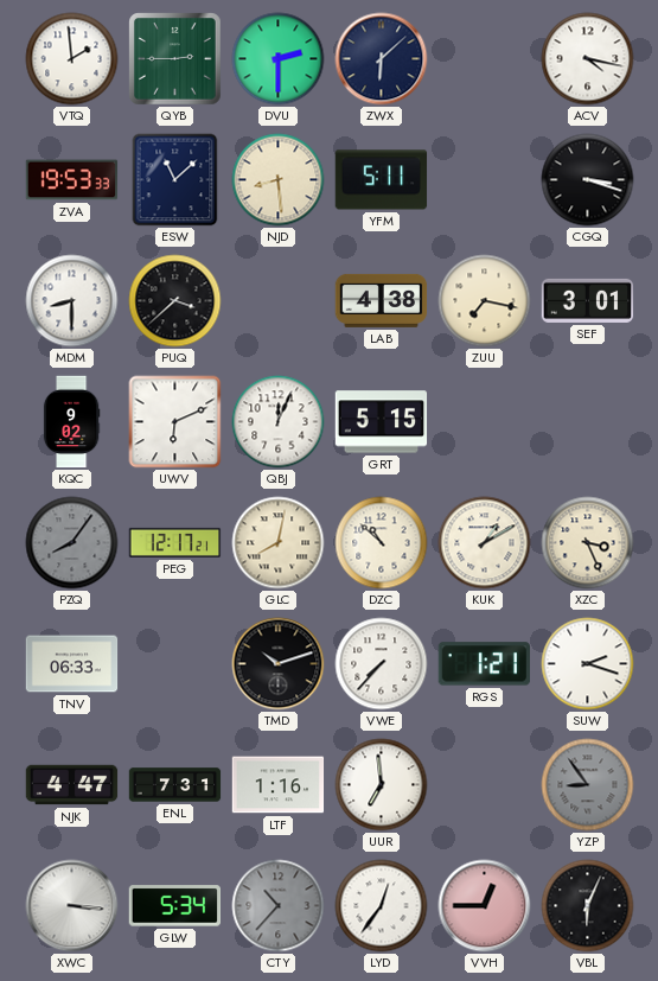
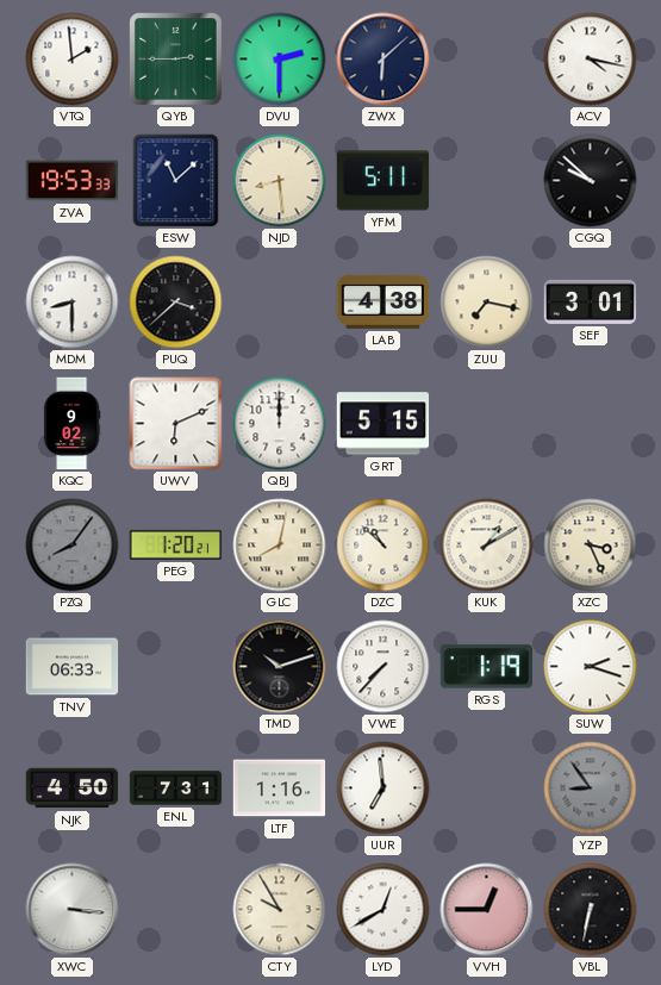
CGQ: 3:18 -> 9:52
QBJ: 12:04 -> 12:00
PEG: 12:17 -> 1:20
RGS: 1:21 -> 1:19
NJK: 4:47 -> 4:50
GLW: 5:34 -> none
CTY: 10:37 -> 9:55
CTY dial: grey -> cream
LYD: 12:36 -> 12:40
VBL: 6:04 -> 6:32
